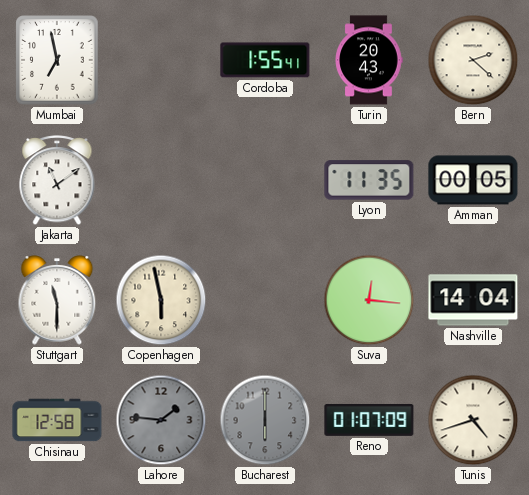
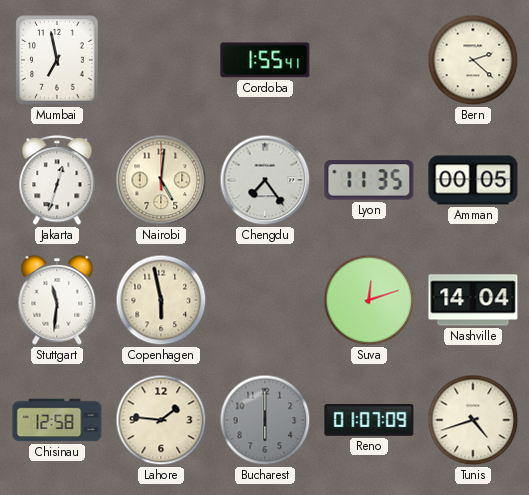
Turin: 20:43 -> none
Jakarta: 11:09 -> 12:33
Nairobi: none -> 5:01
Chengdu: none -> 7:24
Stuttgart: 11:30 -> 11:31
Suva: 12:16 -> 12:12
Lahore dial: grey -> cream
